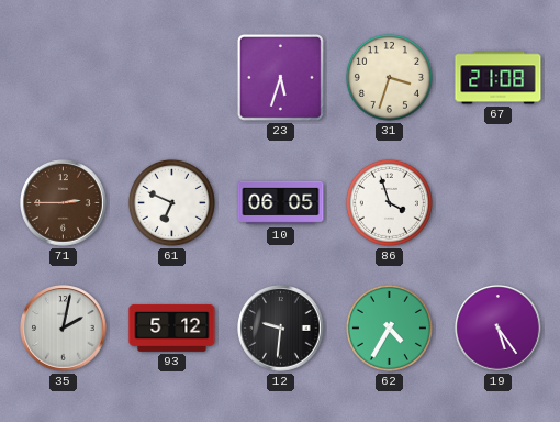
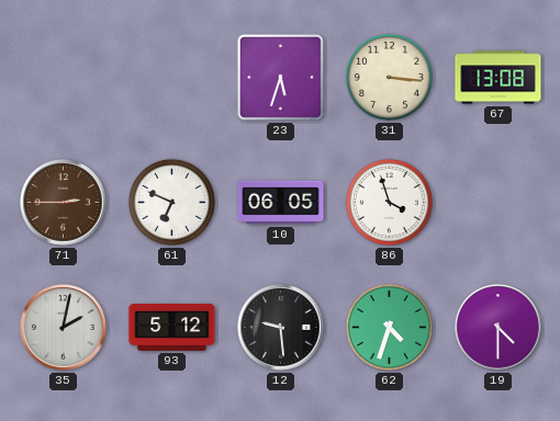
31: 3:33 -> 3:16
67: 21:08 -> 13:08
12: 9:31 -> 9:29
62: 4:35 -> 4:33
19: 5:24 -> 4:30
